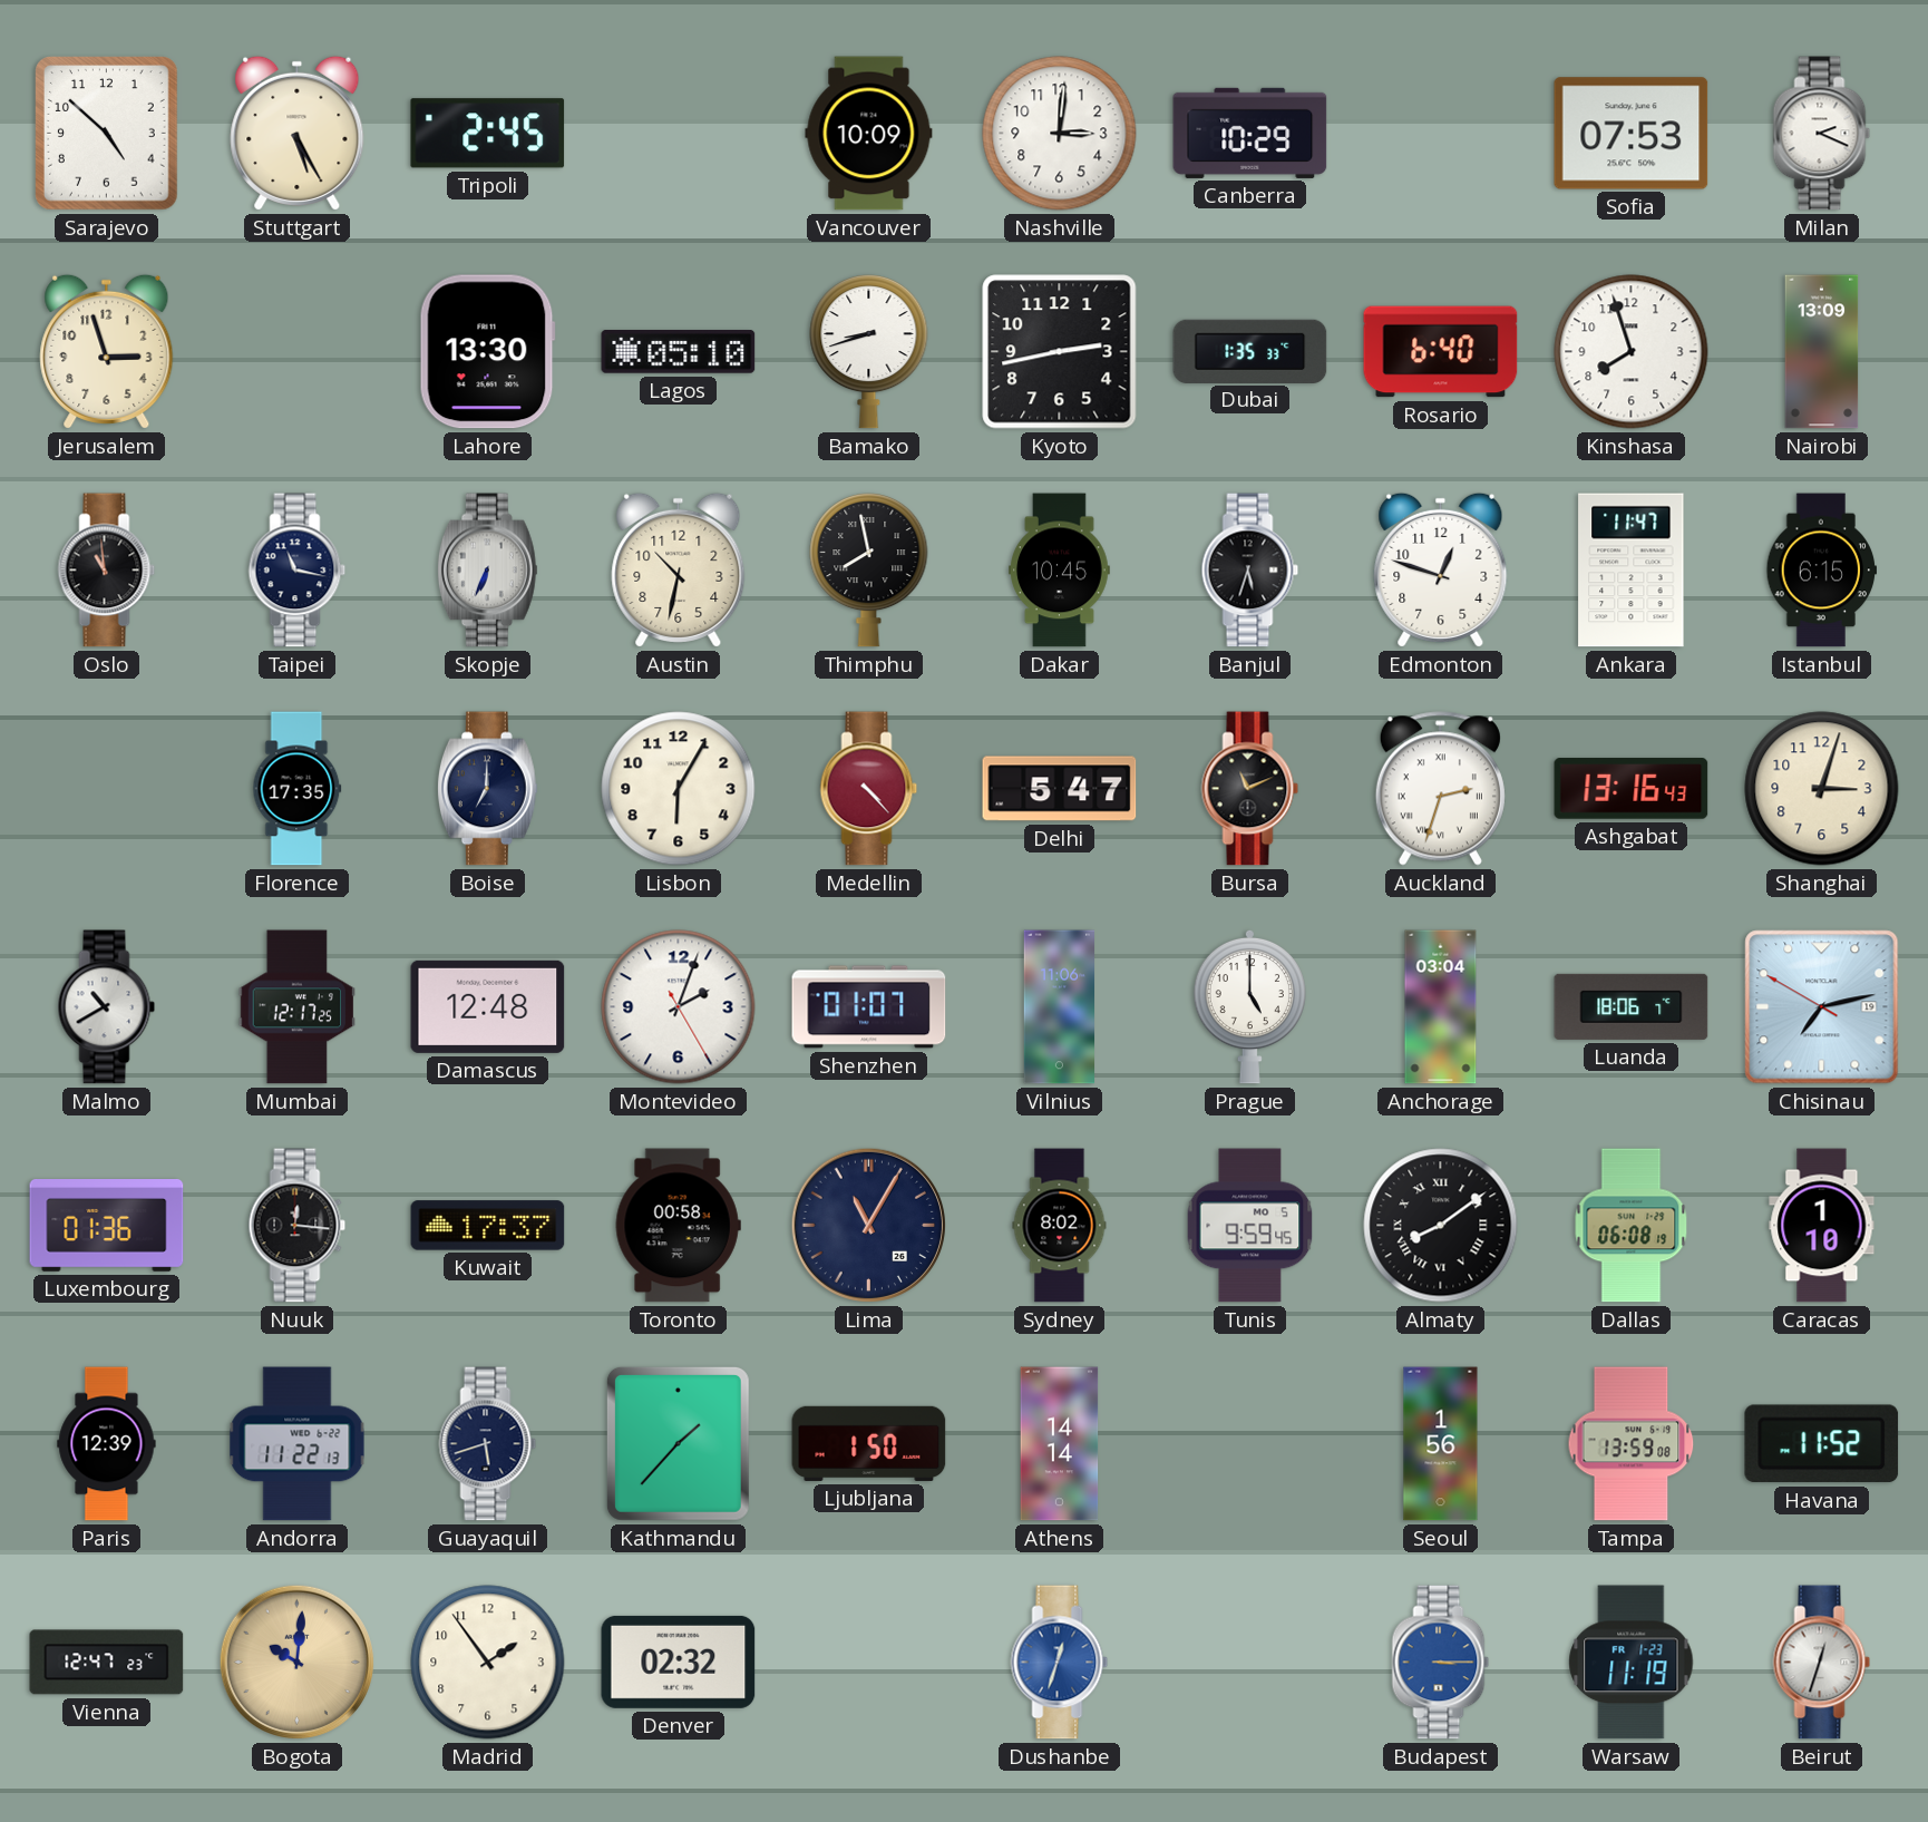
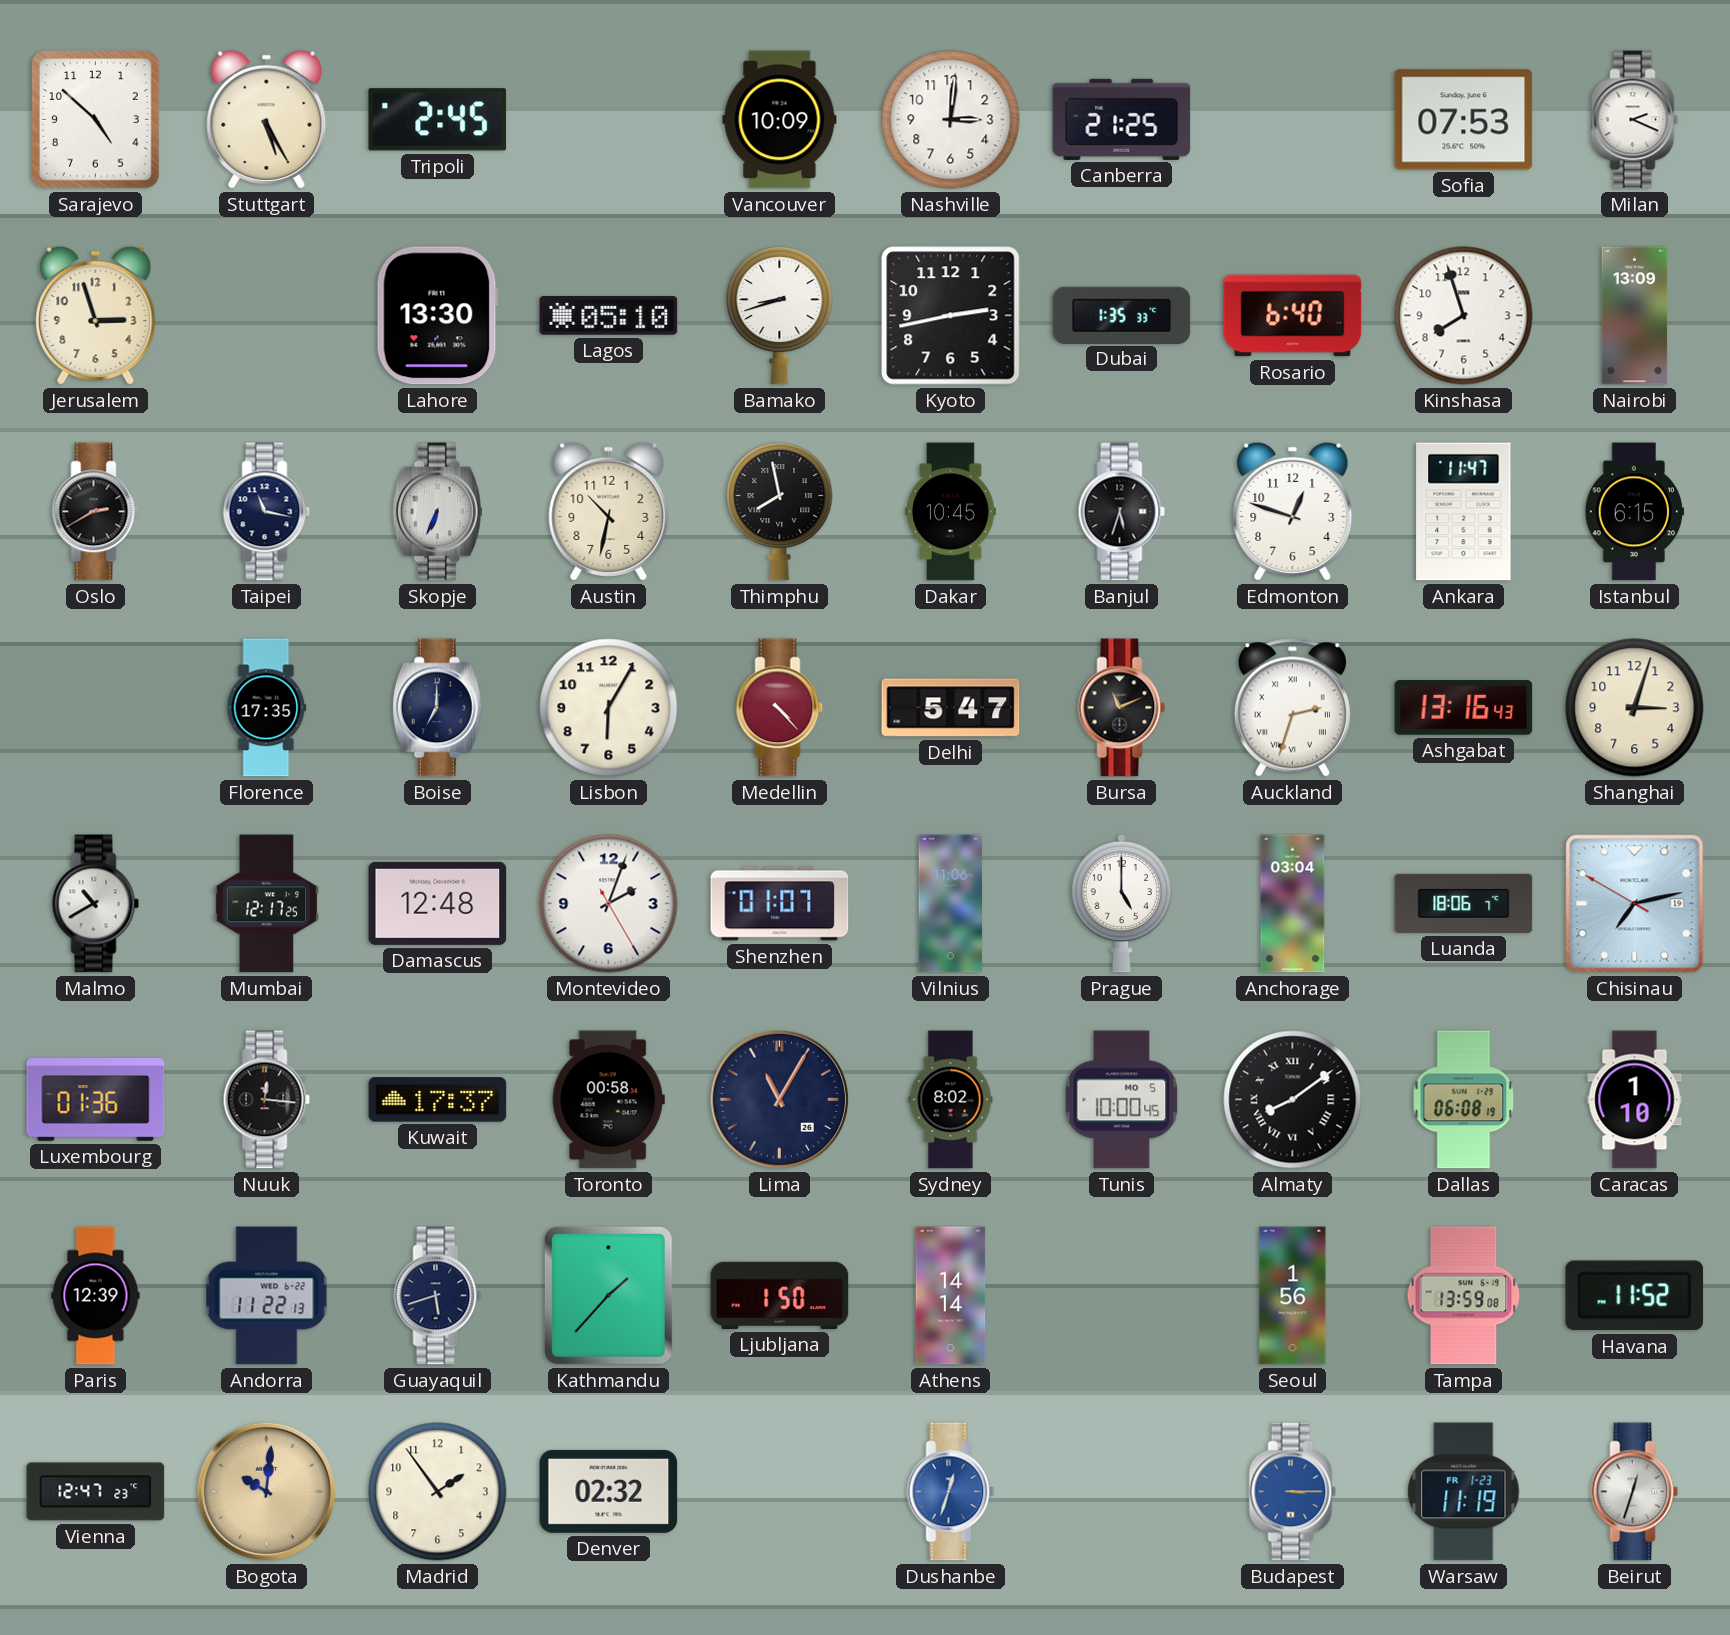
Canberra: 10:29 -> 21:25
Oslo: 10:59 -> 2:40
Tunis: 9:59 -> 10:00
